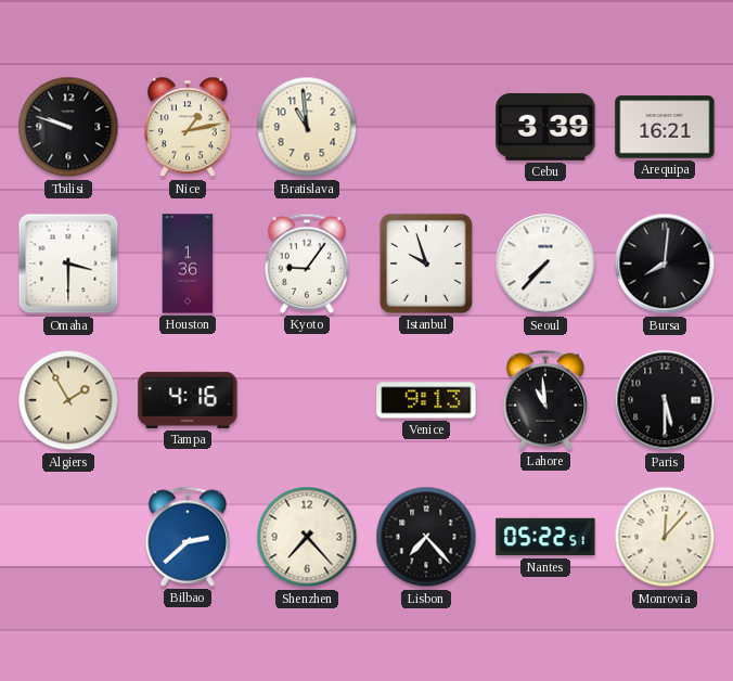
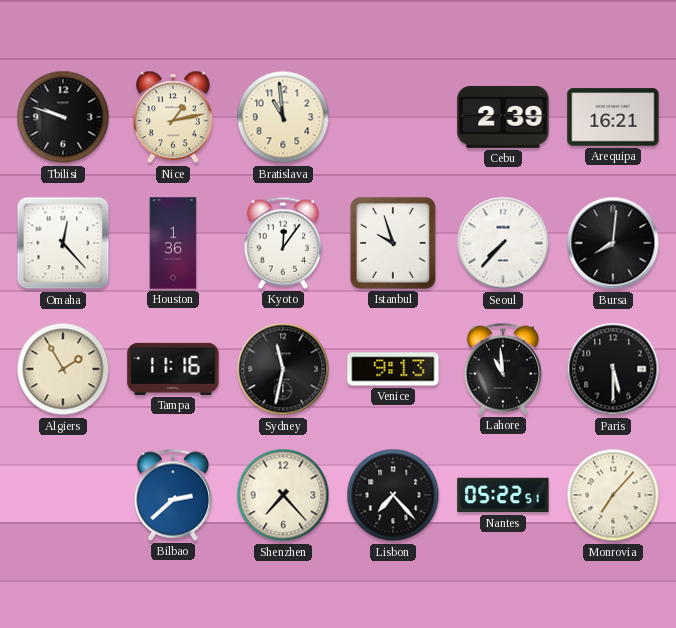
Cebu: 3:39 -> 2:39
Omaha: 3:30 -> 12:23
Kyoto: 9:06 -> 12:06
Tampa: 4:16 -> 11:16
Sydney: none -> 11:32
Monrovia: 12:07 -> 7:07
